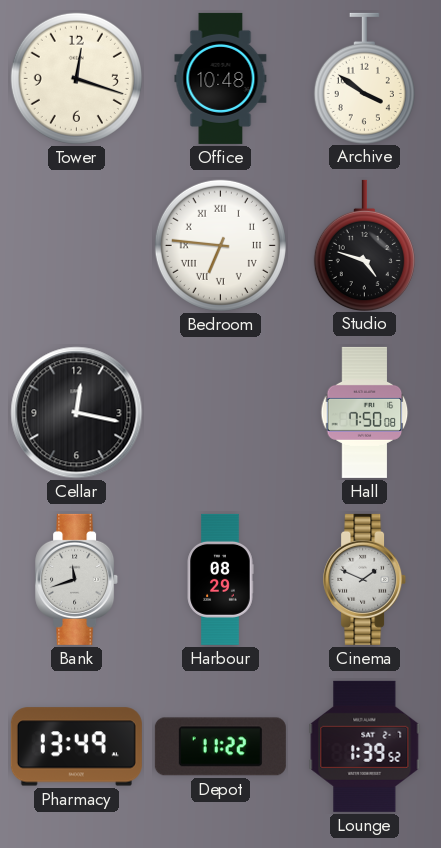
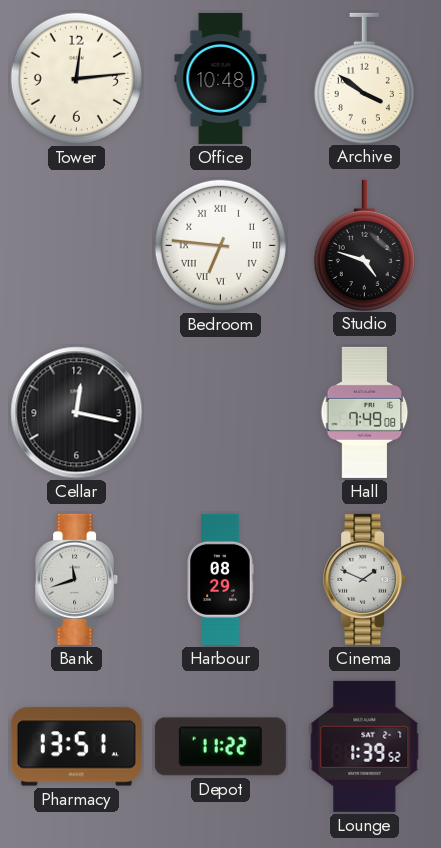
Tower: 12:18 -> 12:14
Hall: 7:50 -> 7:49
Pharmacy: 13:49 -> 13:51
